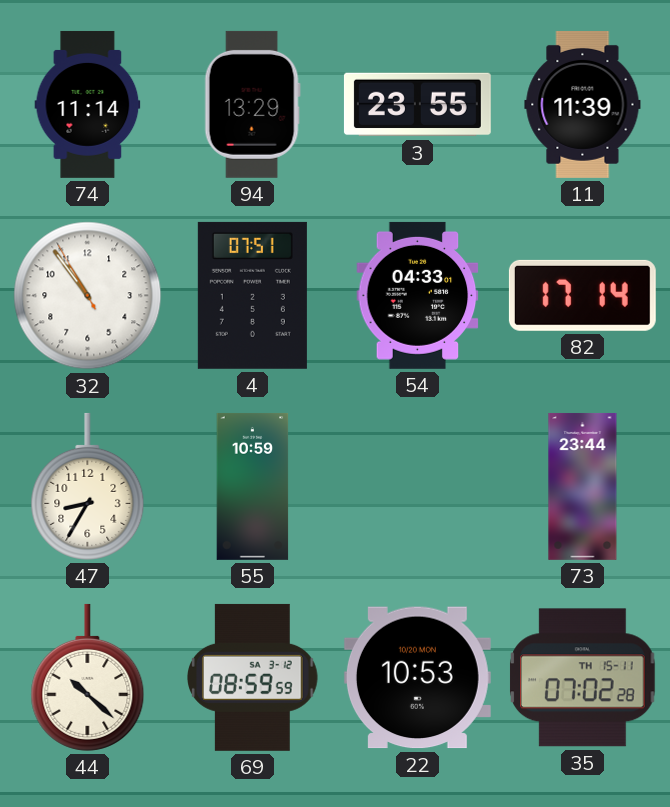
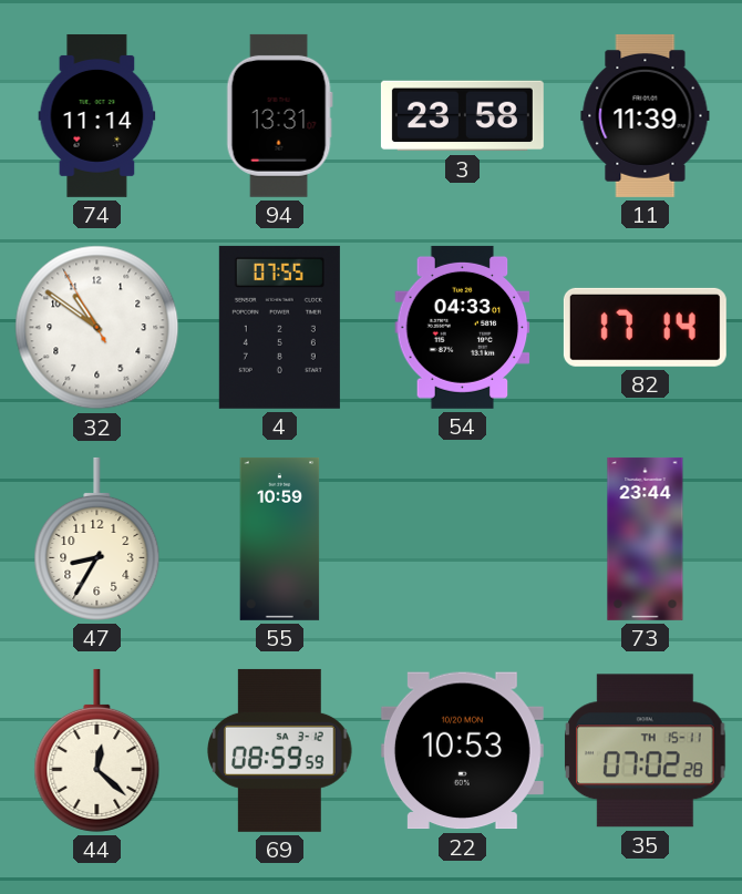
94: 13:29 -> 13:31
3: 23:55 -> 23:58
32: 10:53 -> 10:50
4: 07:51 -> 07:55
44: 10:22 -> 12:22
